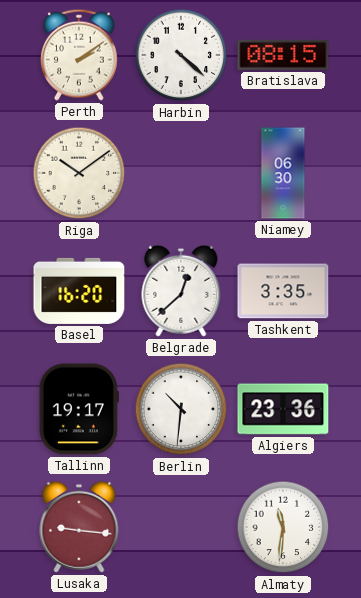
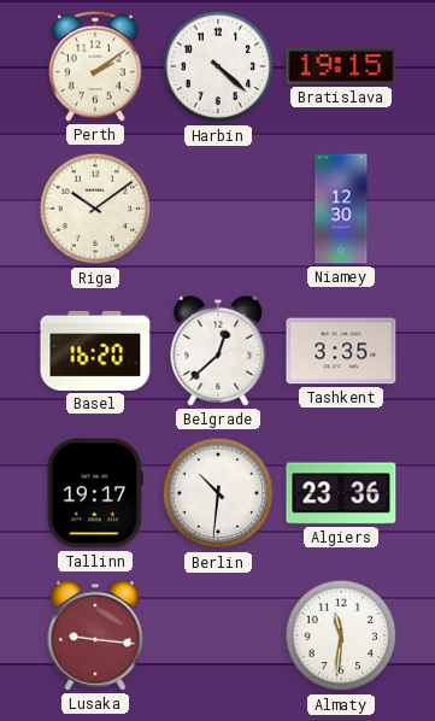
Bratislava: 08:15 -> 19:15
Niamey: 06:30 -> 12:30
